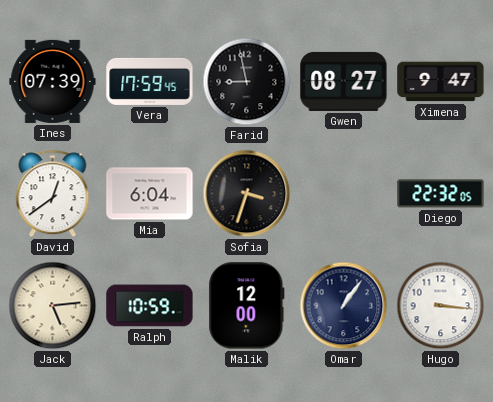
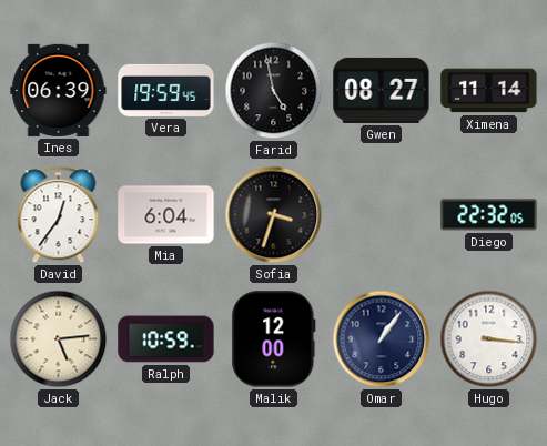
Ines: 07:39 -> 06:39
Vera: 17:59 -> 19:59
Farid: 8:58 -> 4:58
Ximena: 9:47 -> 11:14
David: 12:39 -> 12:36
